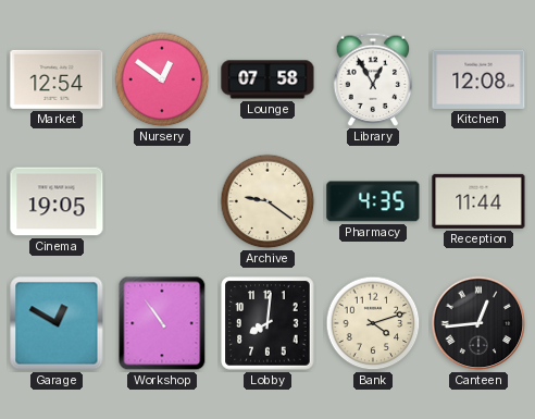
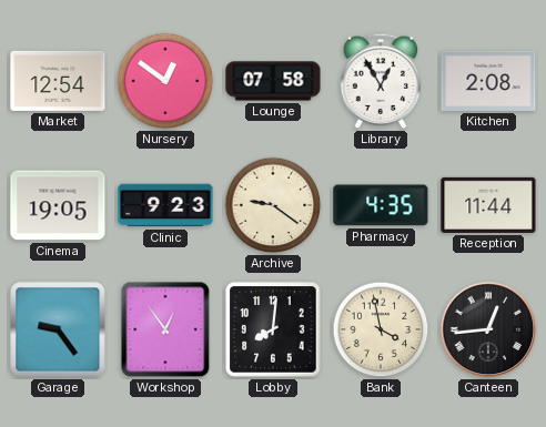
Kitchen: 12:08 -> 2:08
Clinic: none -> 9:23
Garage: 12:50 -> 9:24
Workshop: 10:54 -> 12:54
Bank: 4:12 -> 3:58
